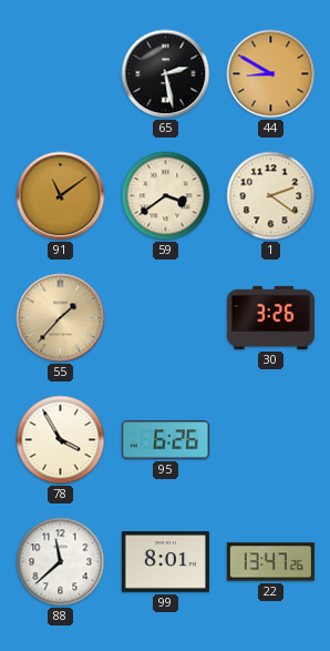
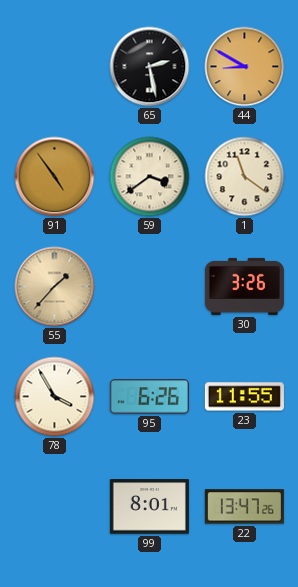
91: 11:09 -> 4:54
1: 2:21 -> 11:21
23: none -> 11:55
88: 11:38 -> none
